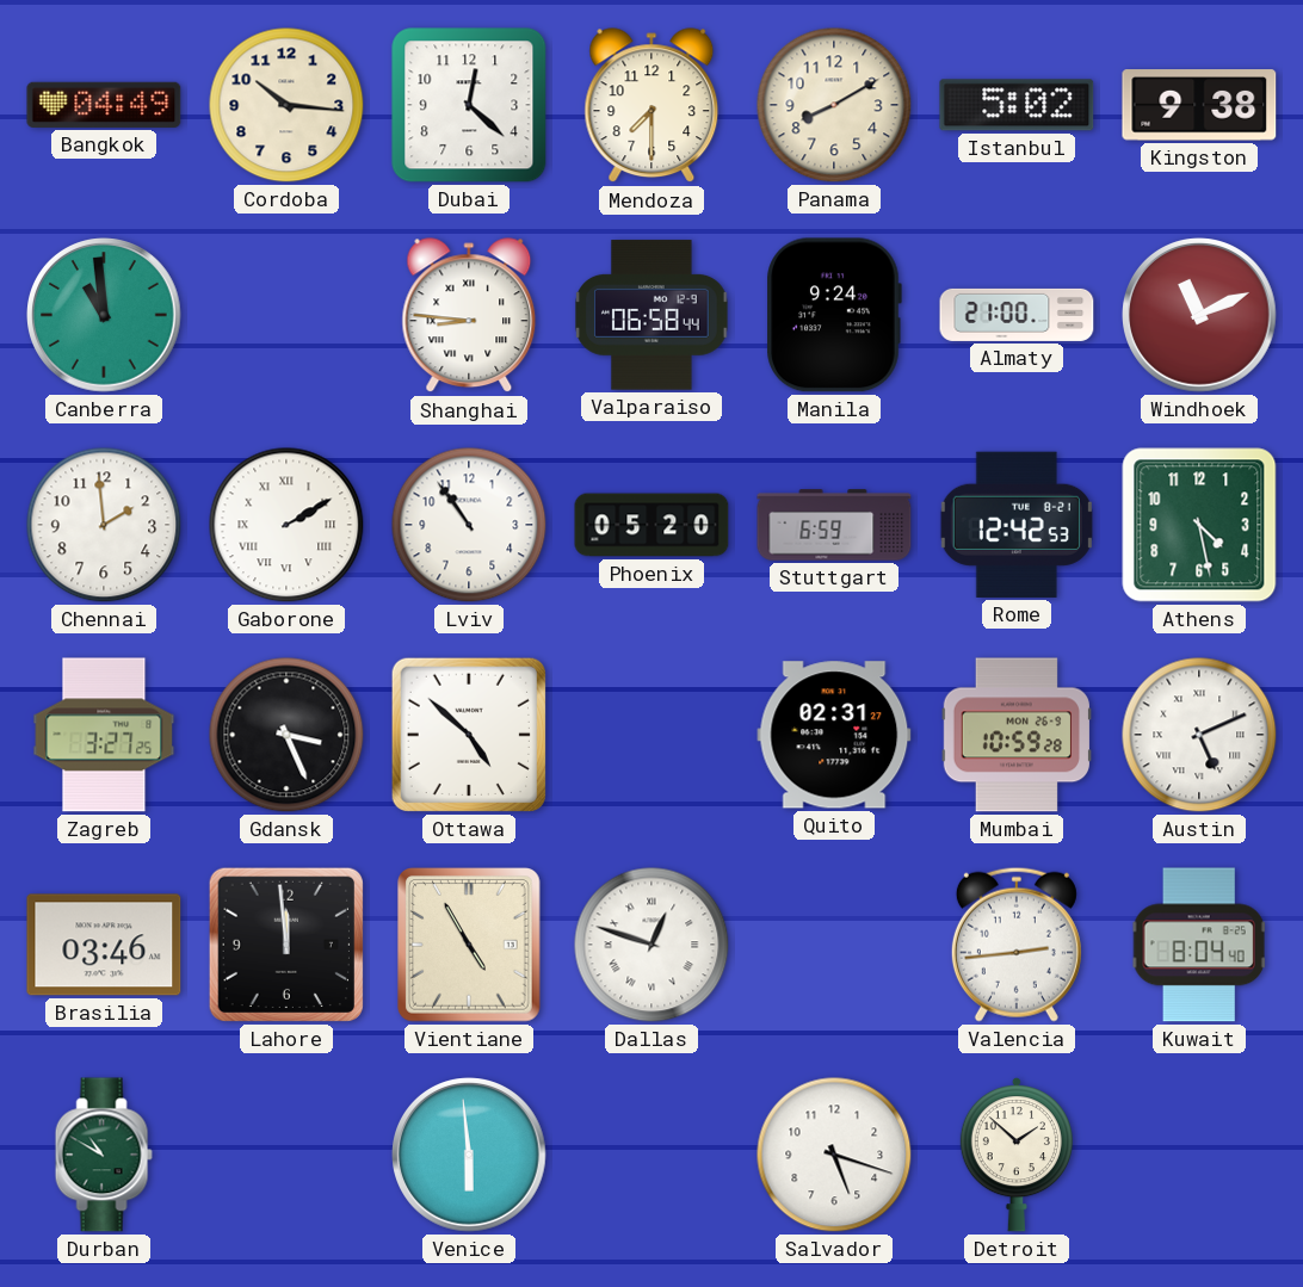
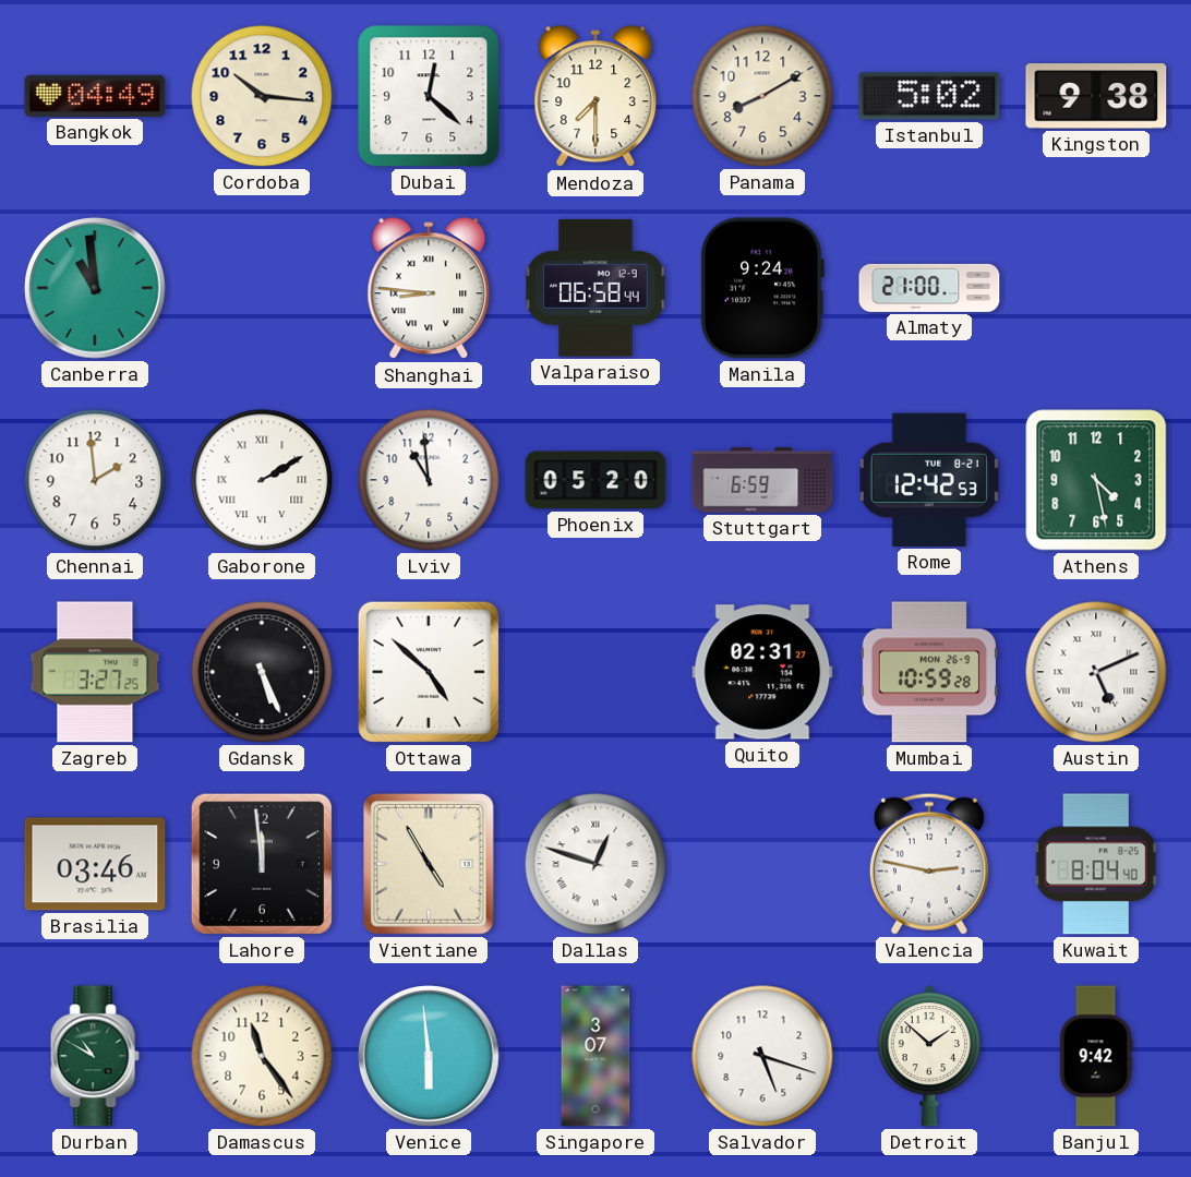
Windhoek: 11:11 -> none
Lviv: 10:54 -> 10:59
Gdansk: 3:26 -> 5:26
Valencia: 2:44 -> 2:47
Damascus: none -> 11:24
Singapore: none -> 3:07
Banjul: none -> 9:42
